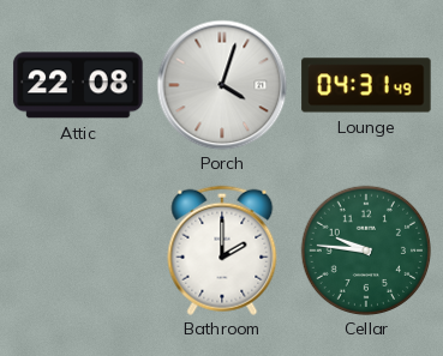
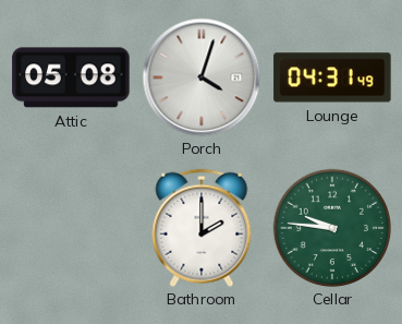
Attic: 22:08 -> 05:08
